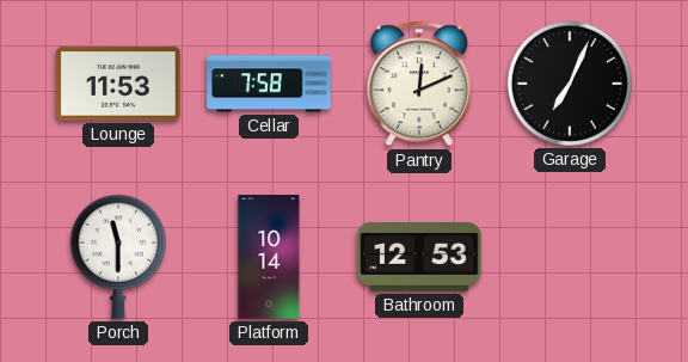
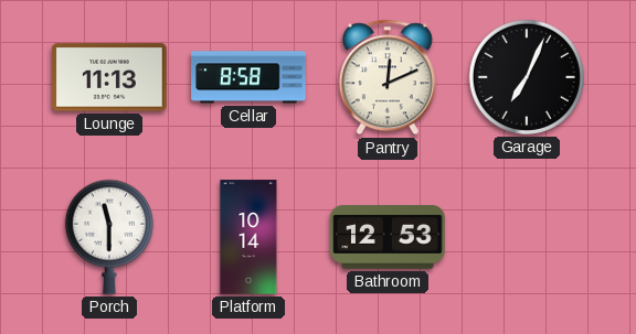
Lounge: 11:53 -> 11:13
Cellar: 7:58 -> 8:58
